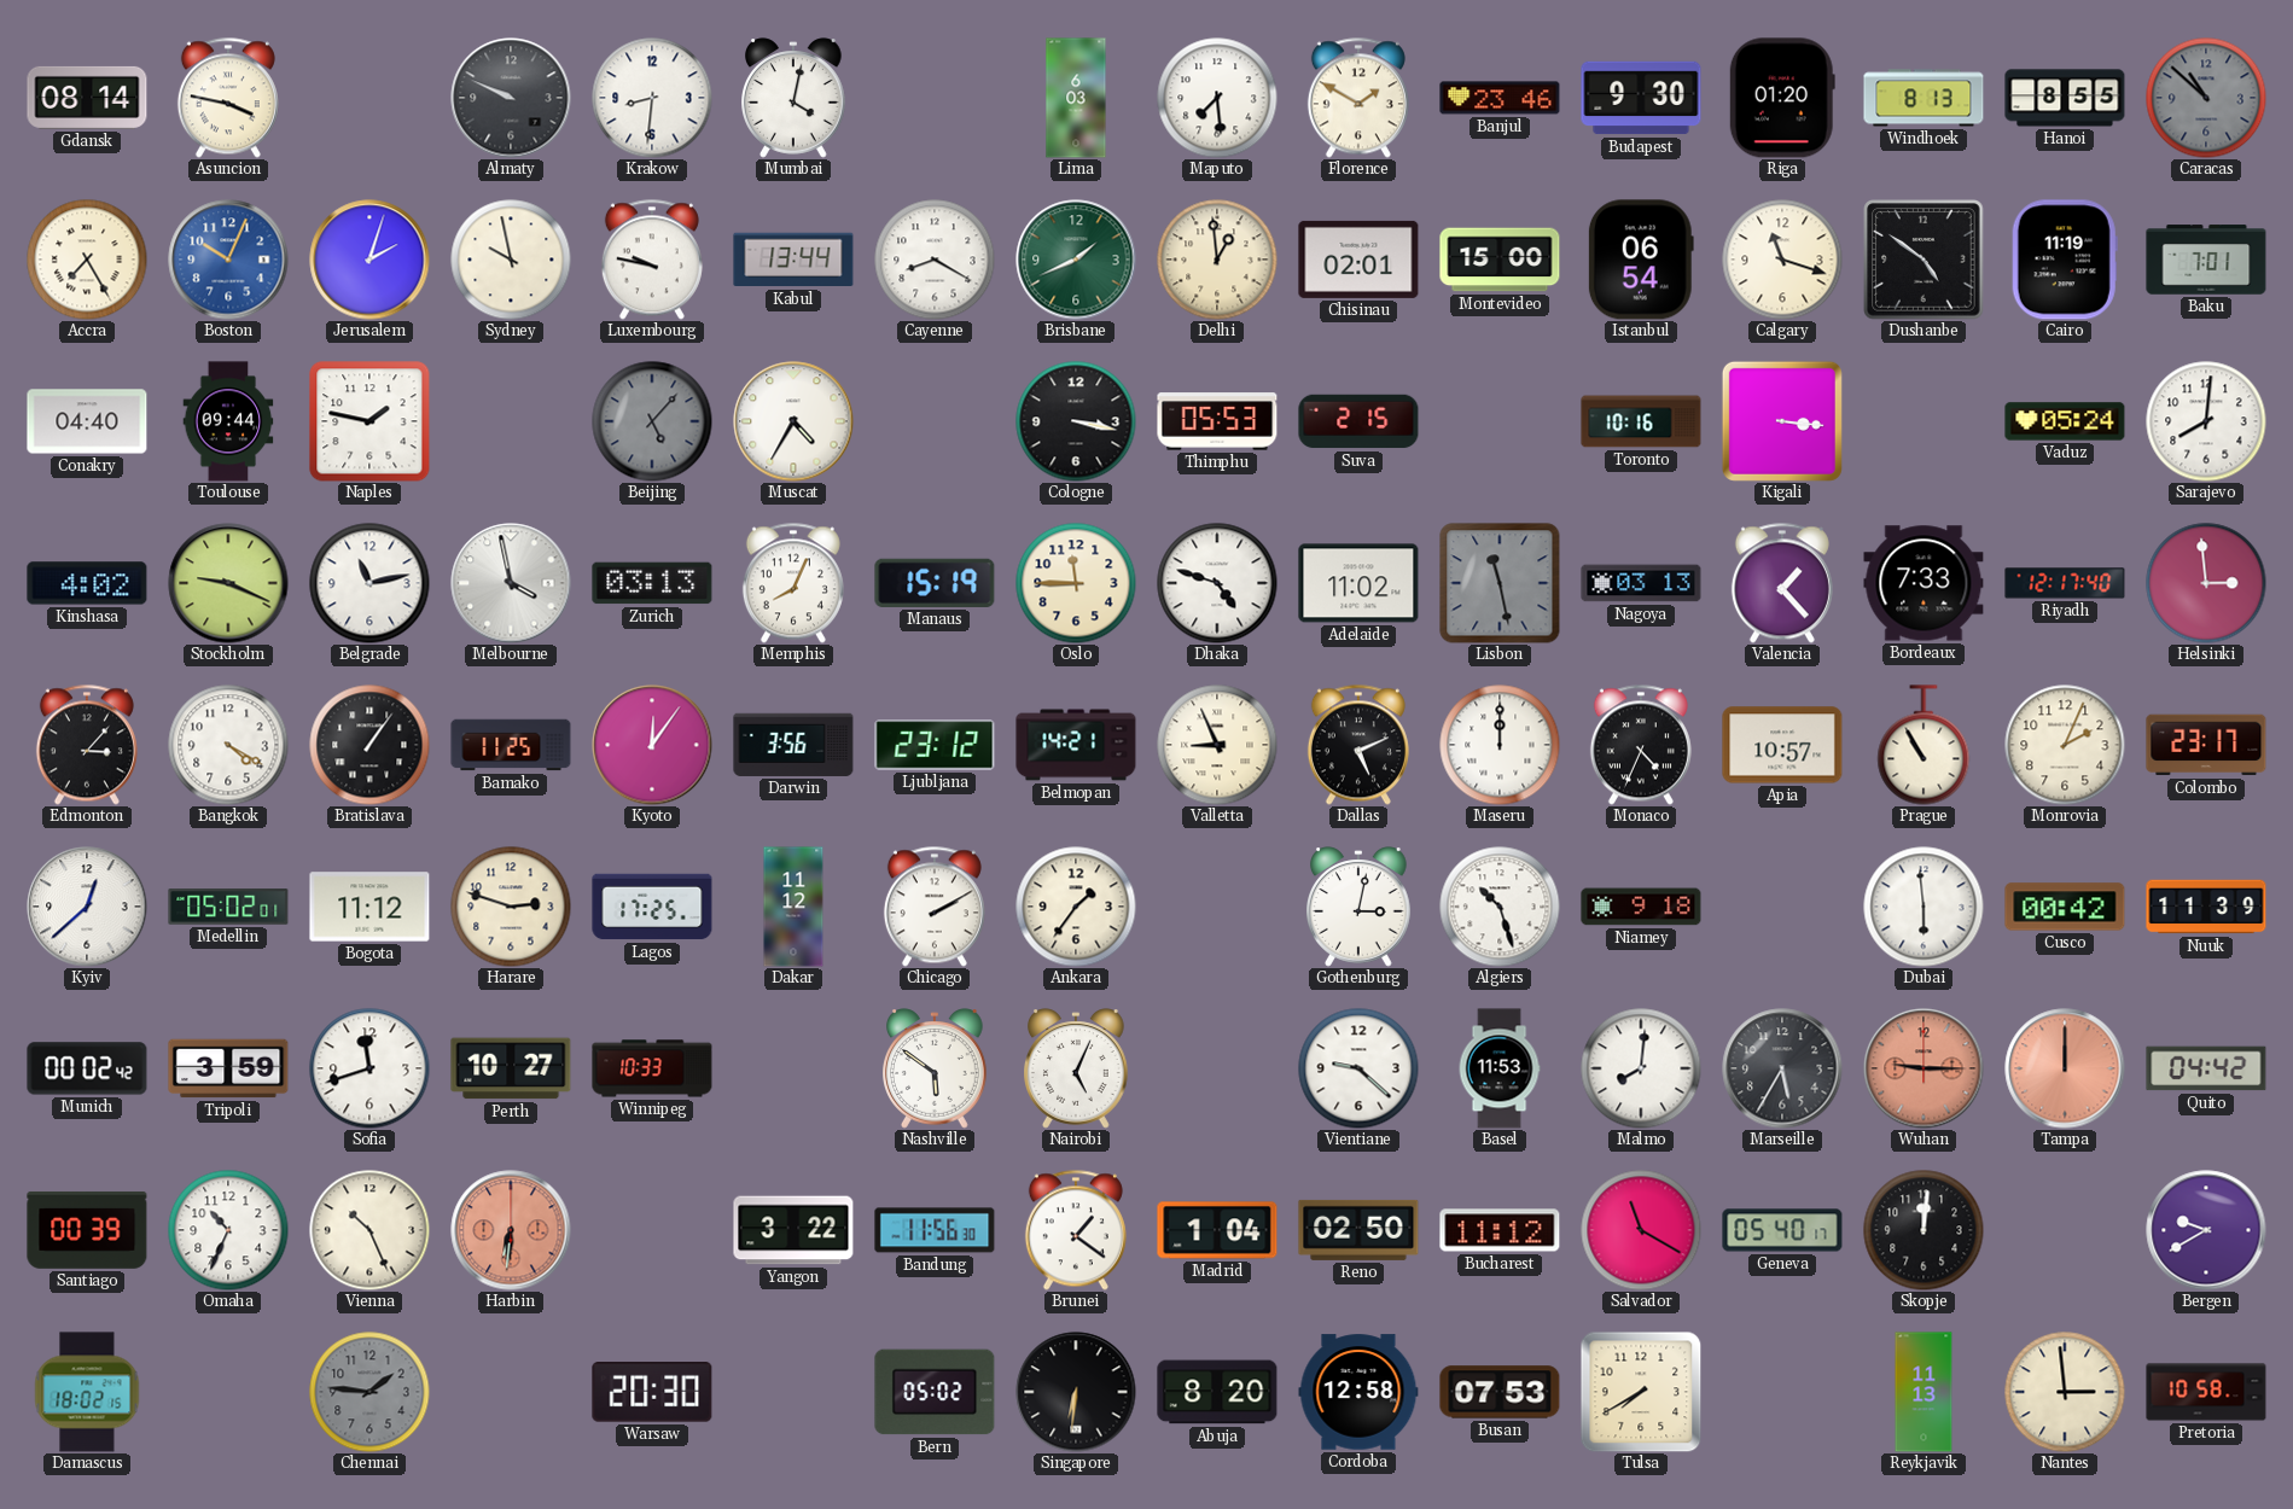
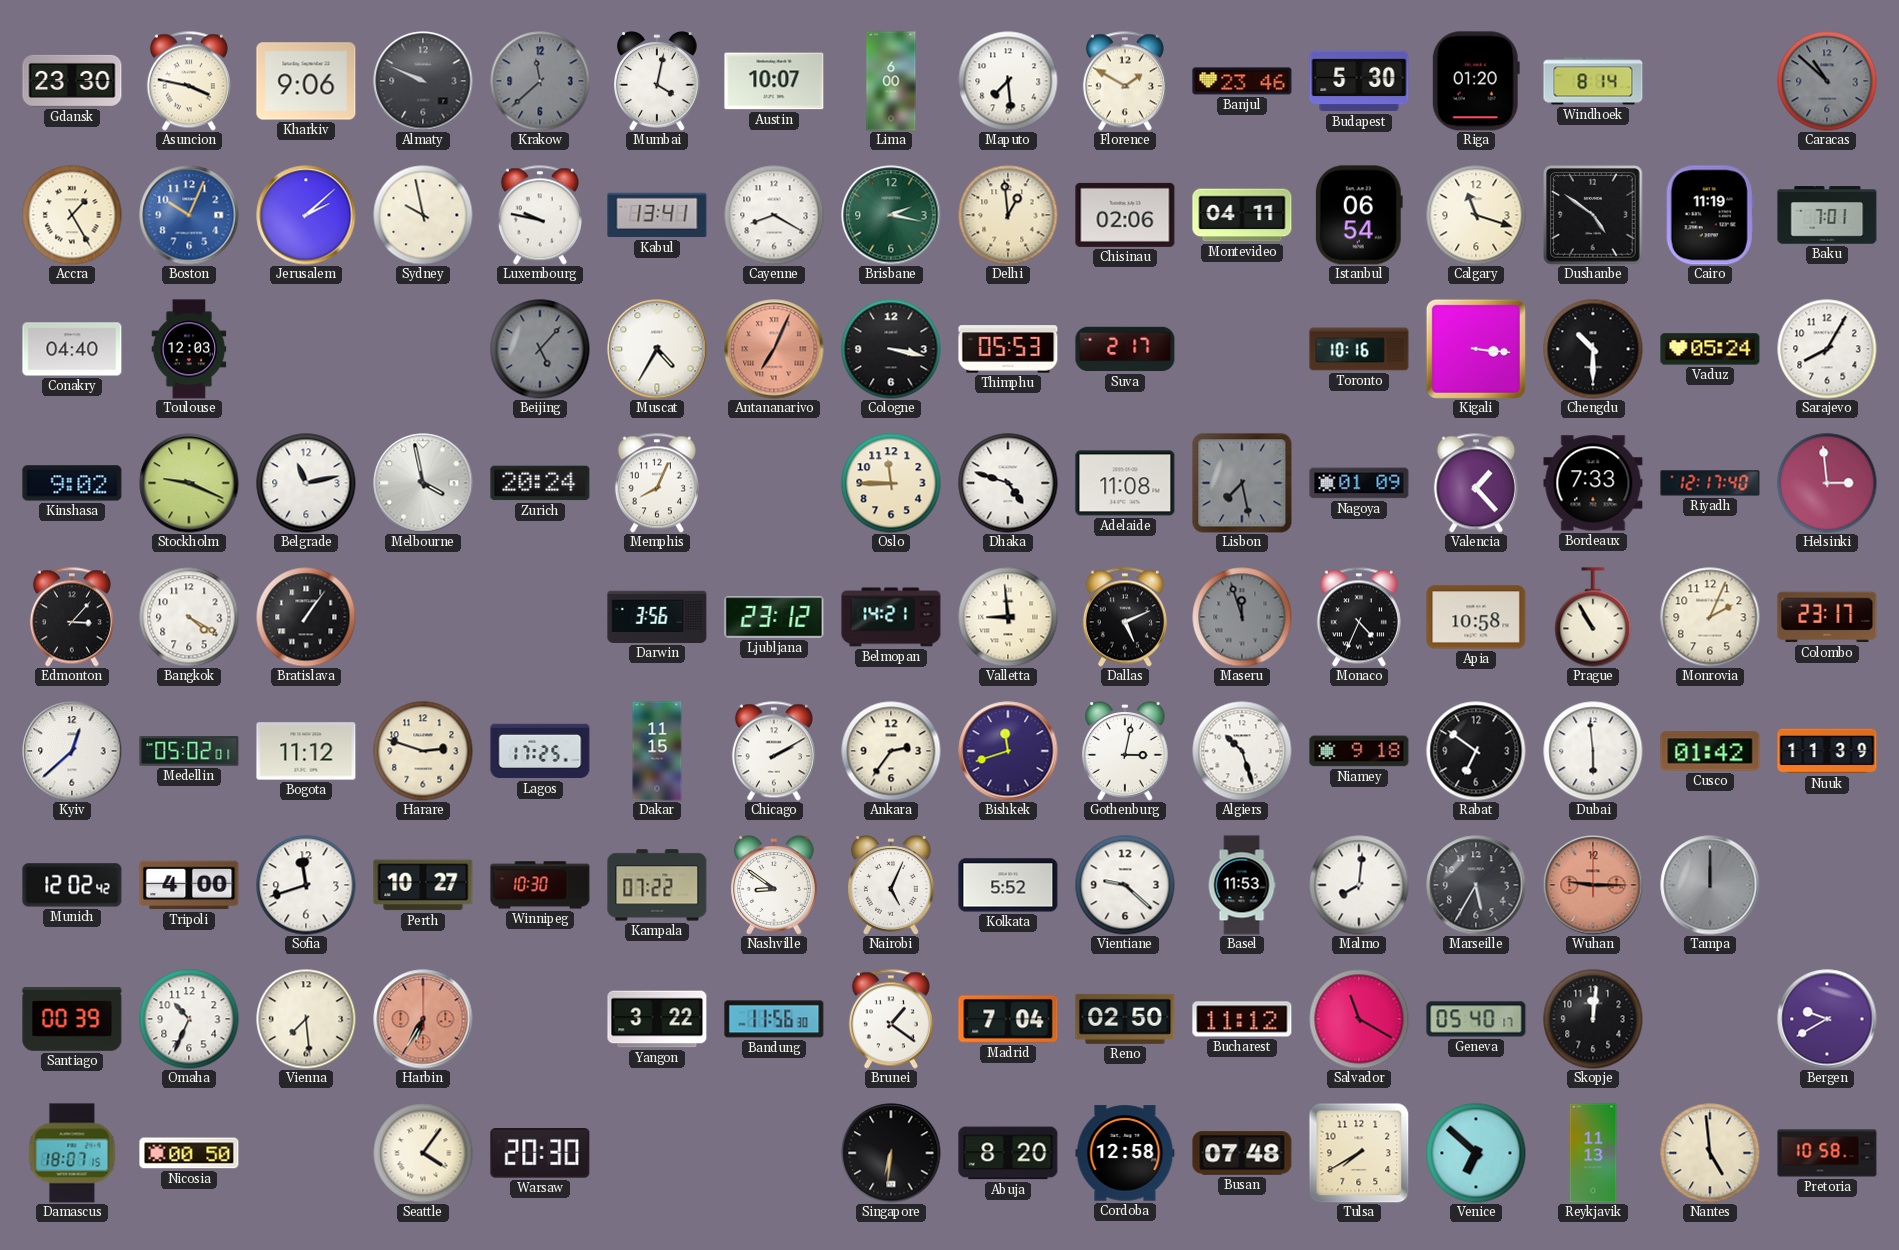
Gdansk: 08:14 -> 23:30
Kharkiv: none -> 9:06
Krakow: 8:31 -> 11:38
Krakow dial: white -> grey
Austin: none -> 10:07
Lima: 6:03 -> 6:00
Budapest: 9:30 -> 5:30
Windhoek: 8:13 -> 8:14
Hanoi: 8:55 -> none
Accra: 7:25 -> 1:25
Jerusalem: 2:03 -> 2:08
Kabul: 13:44 -> 13:41
Brisbane: 1:41 -> 2:17
Chisinau: 02:01 -> 02:06
Montevideo: 15:00 -> 04:11
Toulouse: 09:44 -> 12:03
Naples: 1:47 -> none
Antananarivo: none -> 7:04
Suva: 2:15 -> 2:17
Chengdu: none -> 10:30
Sarajevo: 8:01 -> 8:05
Kinshasa: 4:02 -> 9:02
Zurich: 03:13 -> 20:24
Manaus: 15:19 -> none
Adelaide: 11:02 -> 11:08
Lisbon: 11:28 -> 7:28
Nagoya: 03:13 -> 01:09
Bamako: 11:25 -> none
Kyoto: 12:06 -> none
Valletta: 8:56 -> 8:59
Maseru: 12:00 -> 11:57
Maseru dial: white -> grey
Apia: 10:57 -> 10:58
Dakar: 11:12 -> 11:15
Ankara: 1:36 -> 2:36
Bishkek: none -> 11:42
Rabat: none -> 6:51
Cusco: 00:42 -> 01:42
Munich: 00:02 -> 12:02
Tripoli: 3:59 -> 4:00
Winnipeg: 10:33 -> 10:30
Kampala: none -> 07:22
Nashville: 5:51 -> 8:51
Kolkata: none -> 5:52
Tampa dial: salmon -> grey
Quito: 04:42 -> none
Vienna: 10:26 -> 7:29
Harbin: 6:31 -> 6:35
Madrid: 1:04 -> 7:04
Damascus: 18:02 -> 18:07
Nicosia: none -> 00:50
Chennai: 1:46 -> none
Seattle: none -> 4:06
Bern: 05:02 -> none
Busan: 07:53 -> 07:48
Venice: none -> 6:52
Nantes: 2:59 -> 4:59
